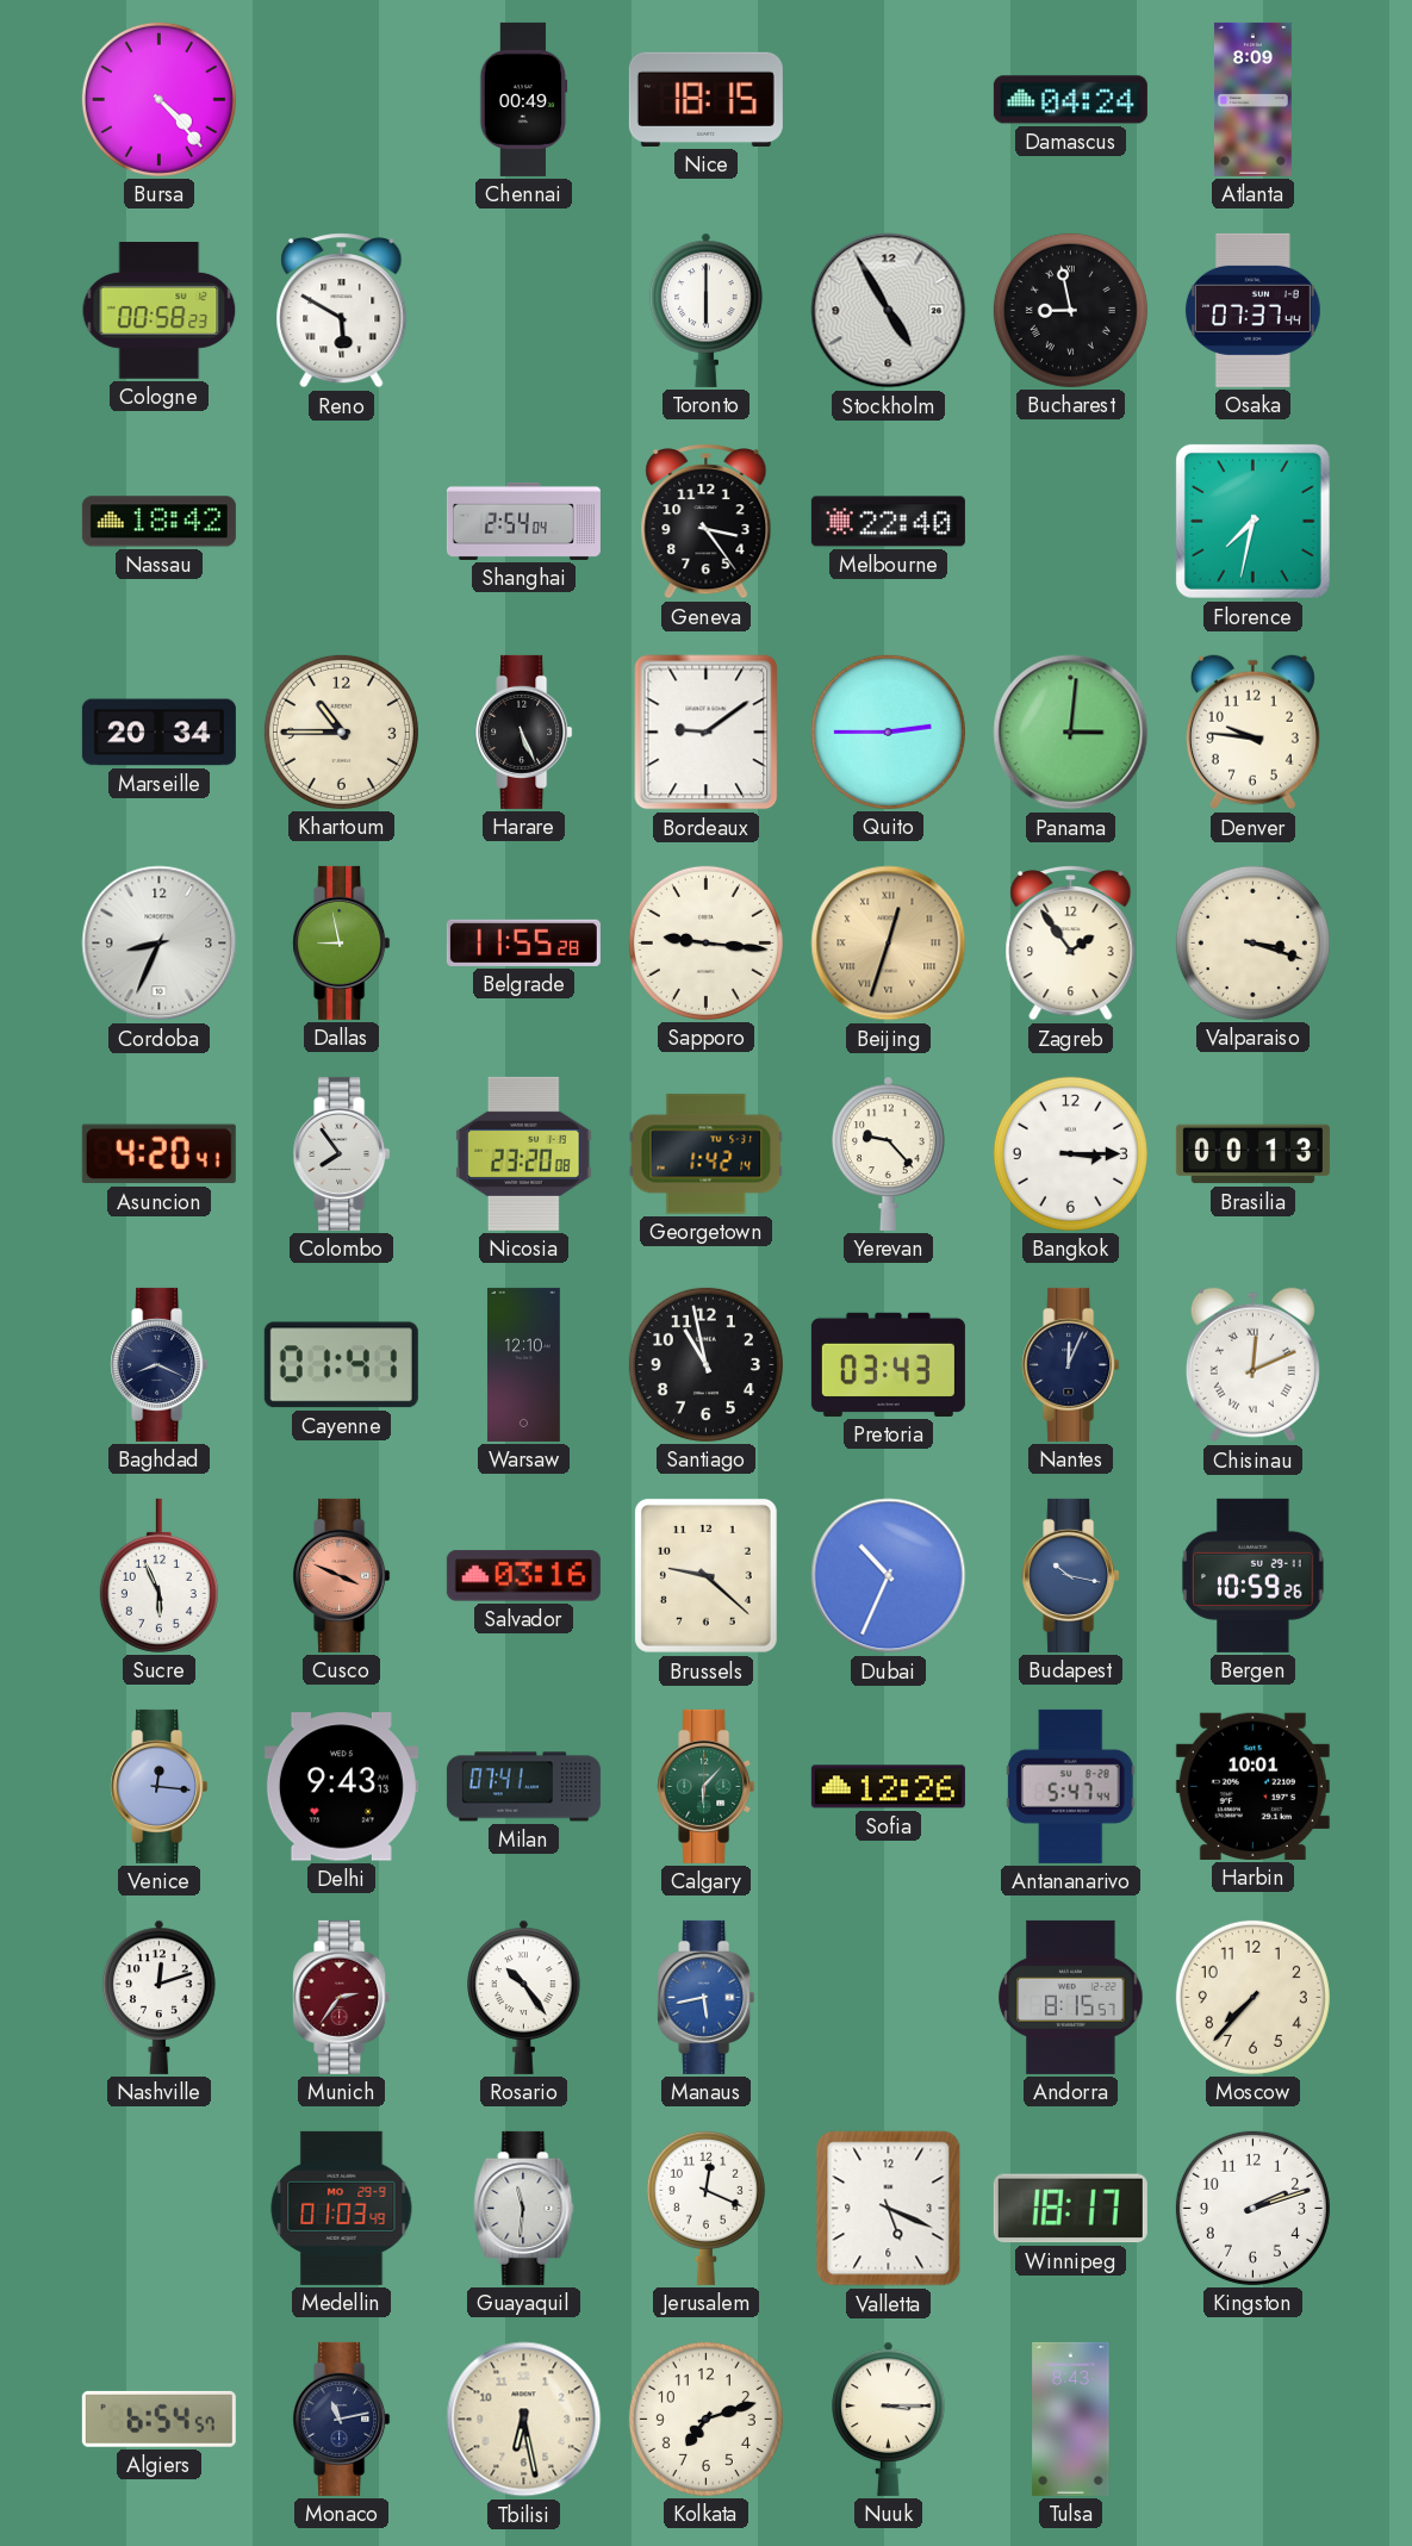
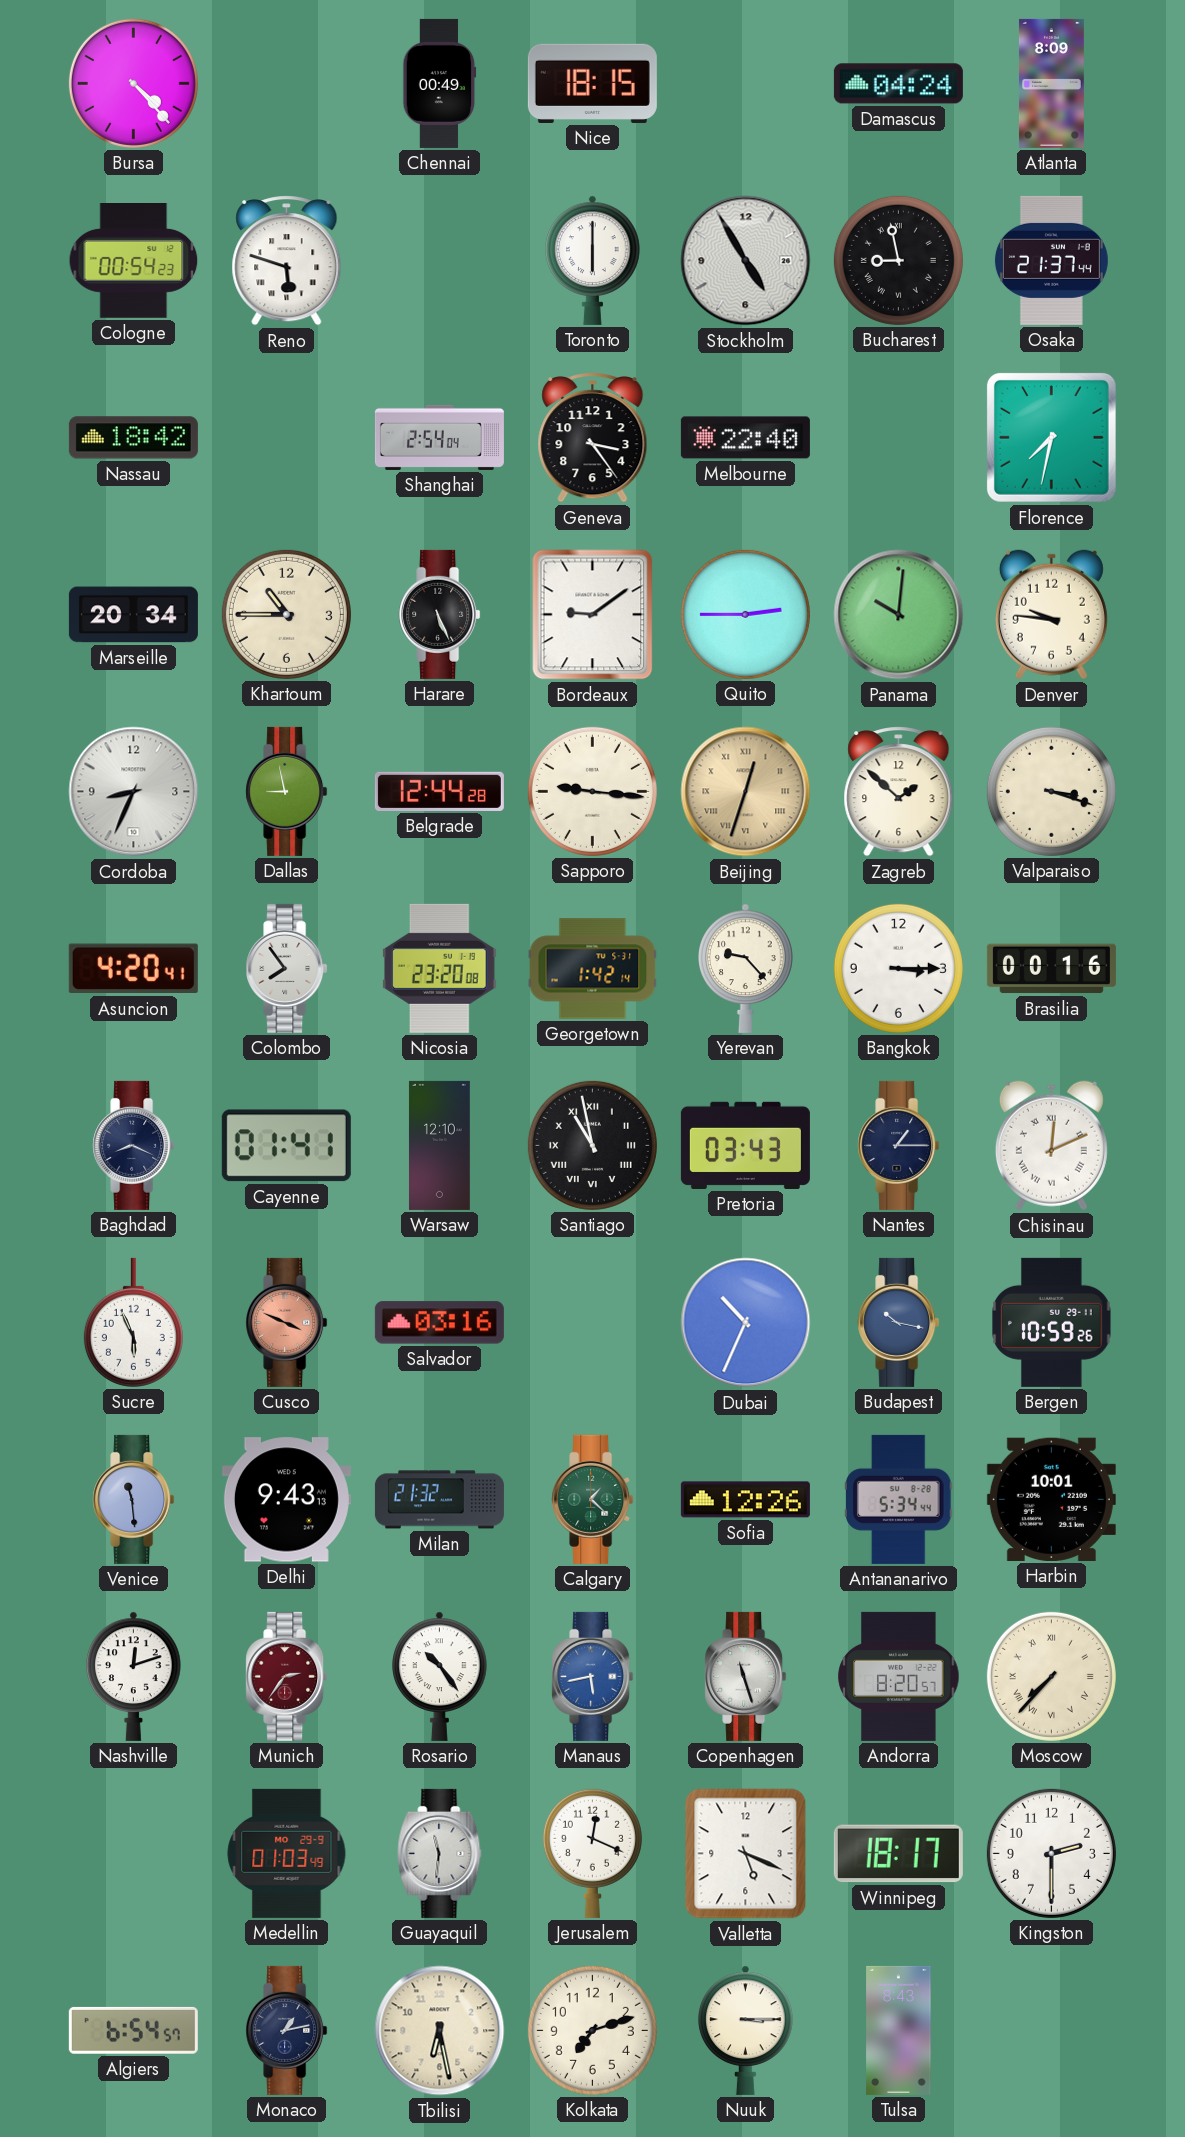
Cologne: 00:58 -> 00:54
Reno: 5:50 -> 5:48
Osaka: 07:37 -> 21:37
Panama: 3:01 -> 10:01
Belgrade: 11:55 -> 12:44
Zagreb: 1:54 -> 1:52
Brasilia: 00:13 -> 00:16
Santiago numerals: Arabic -> Roman
Nantes: 12:04 -> 1:15
Brussels: 9:22 -> none
Venice: 12:16 -> 11:29
Milan: 07:41 -> 21:32
Calgary: 6:07 -> 1:22
Antananarivo: 5:47 -> 5:34
Copenhagen: none -> 11:27
Andorra: 8:15 -> 8:20
Moscow numerals: Arabic -> Roman
Kingston: 2:12 -> 2:30
Monaco: 11:13 -> 1:13
